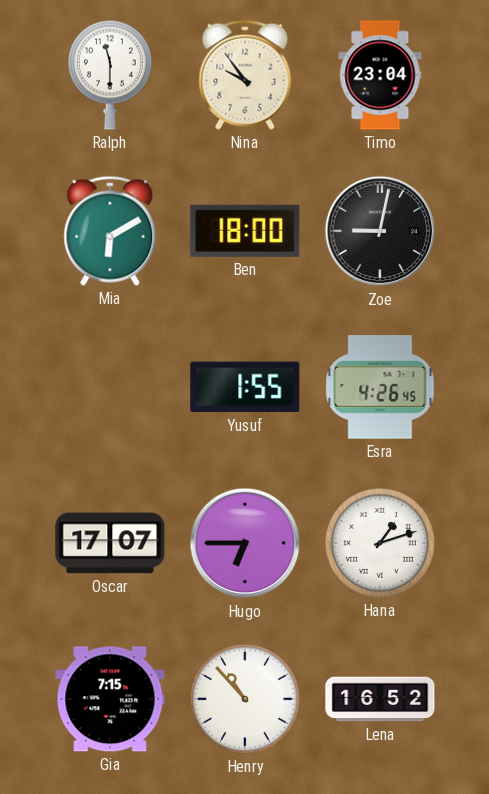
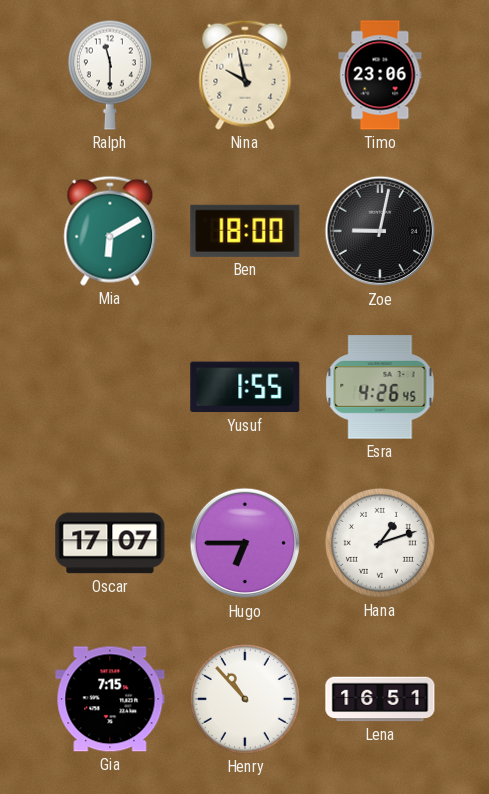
Nina: 9:54 -> 9:58
Timo: 23:04 -> 23:06
Lena: 16:52 -> 16:51
